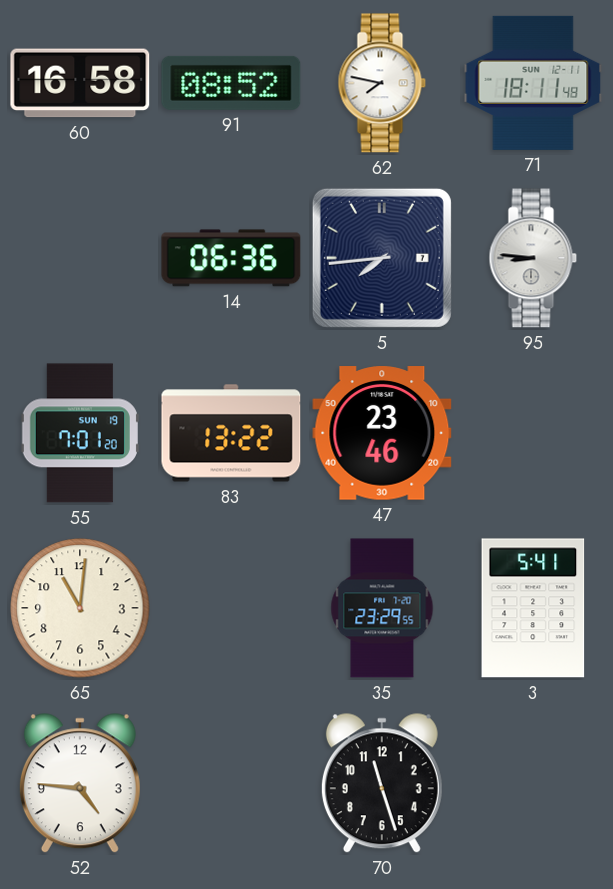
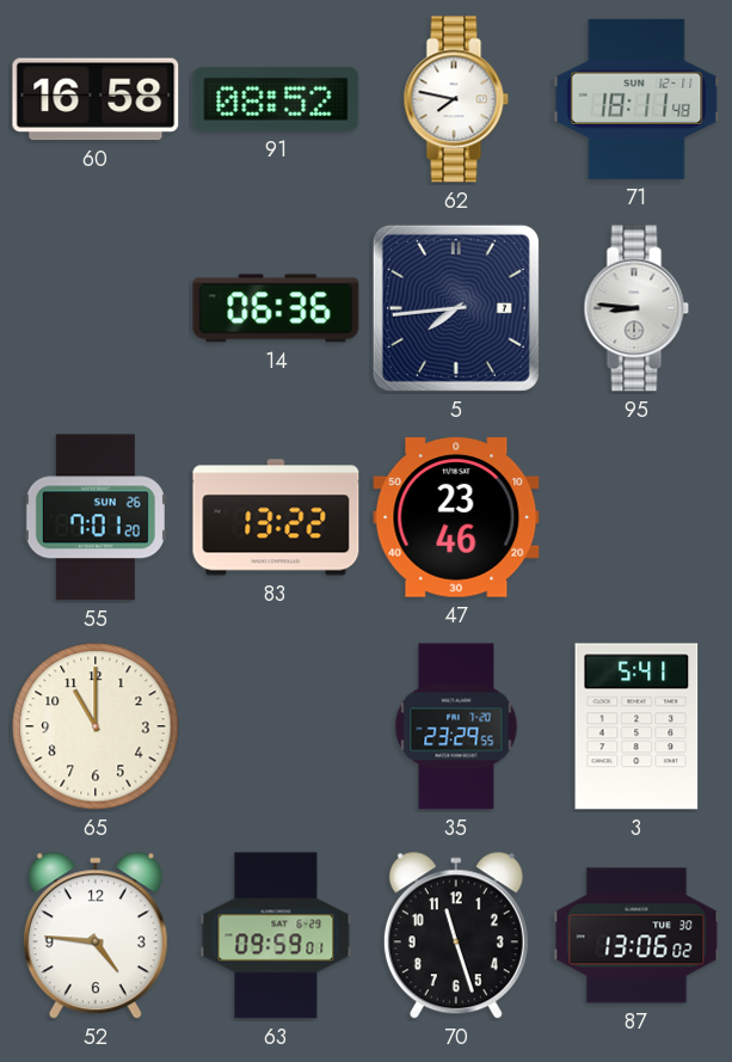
55 date: SUN 19 -> SUN 26
65: 11:01 -> 11:00
63: none -> 09:59
87: none -> 13:06
